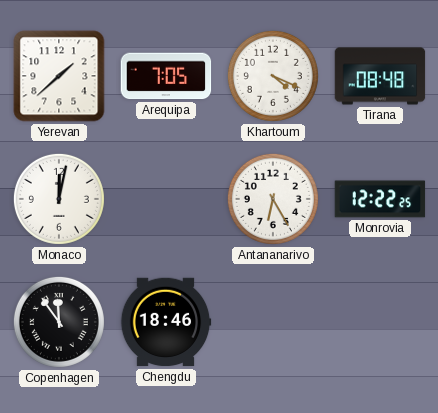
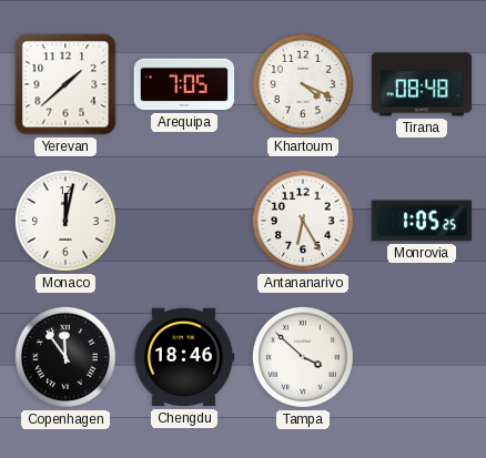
Monrovia: 12:22 -> 1:05
Tampa: none -> 3:52
